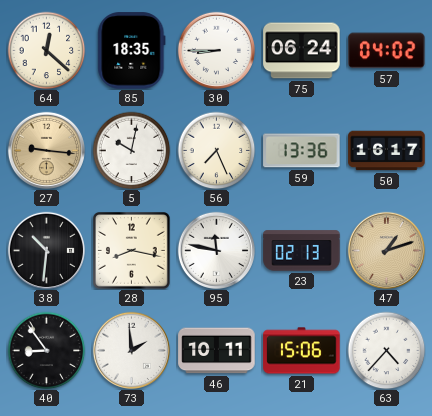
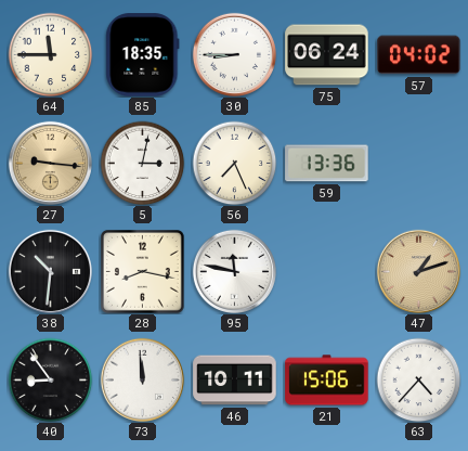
64: 12:22 -> 11:45
5: 10:02 -> 3:02
50: 16:17 -> none
23: 02:13 -> none
73: 1:59 -> 11:59
